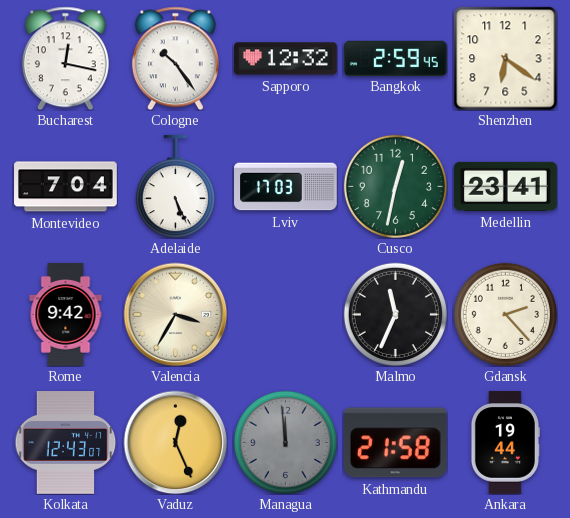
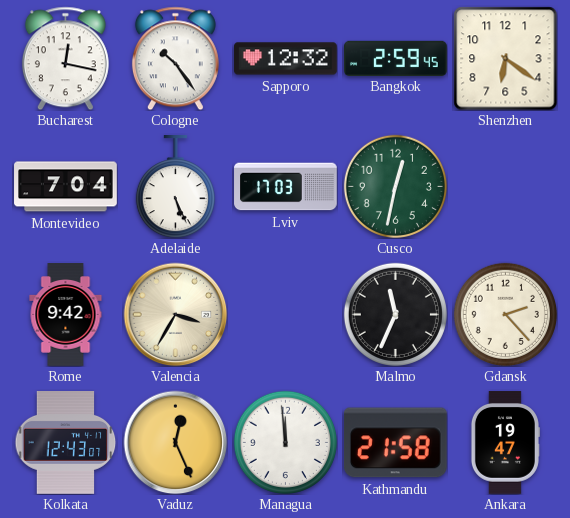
Medellin: 23:41 -> none
Managua dial: grey -> white
Ankara: 19:44 -> 19:47
